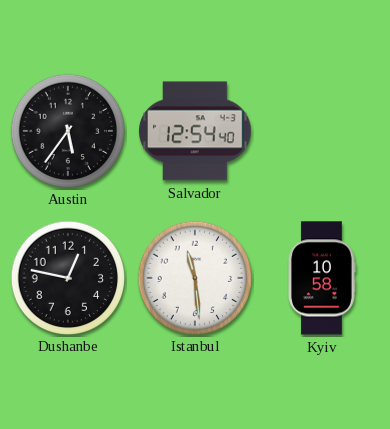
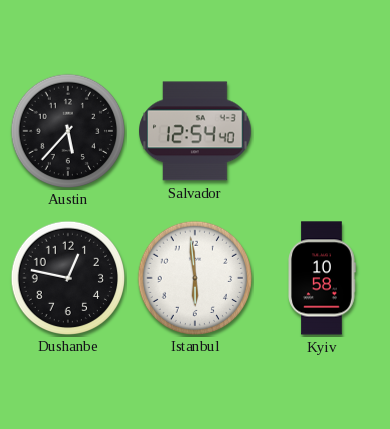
Austin: 5:36 -> 5:37
Istanbul: 11:29 -> 5:59
